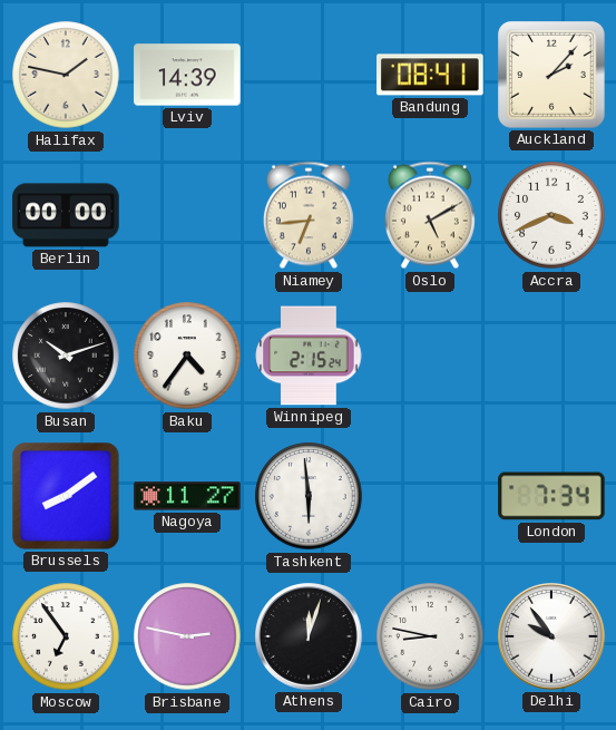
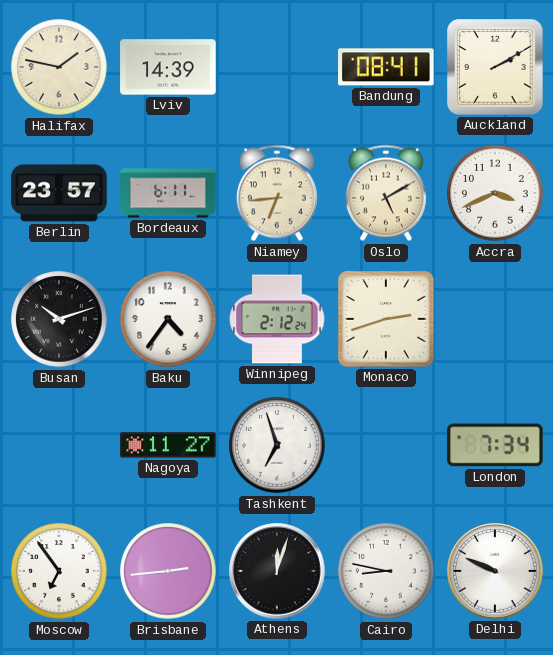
Auckland: 2:07 -> 2:10
Berlin: 00:00 -> 23:57
Bordeaux: none -> 6:11
Winnipeg: 2:15 -> 2:12
Monaco: none -> 2:42
Brussels: 8:09 -> none
Tashkent: 5:59 -> 6:57
Brisbane: 2:47 -> 2:44
Delhi: 9:54 -> 9:49
